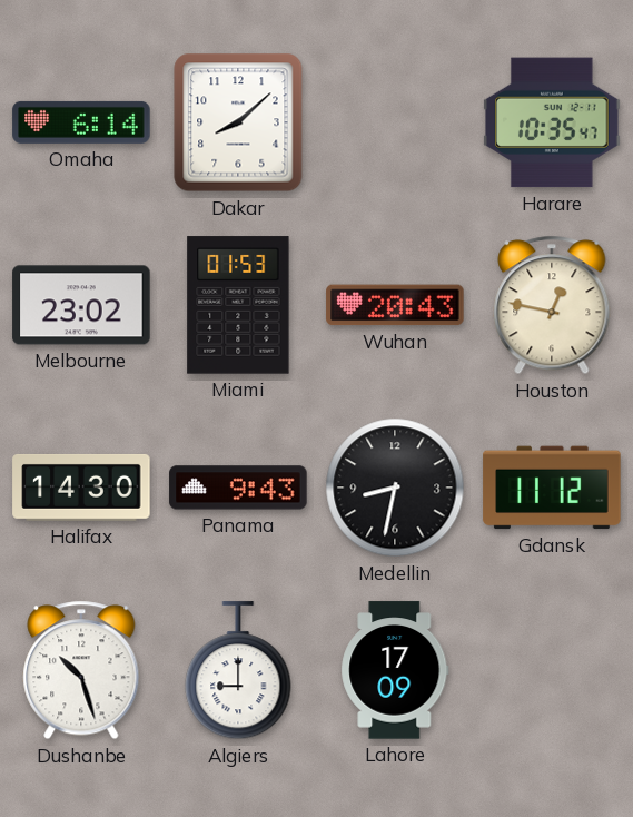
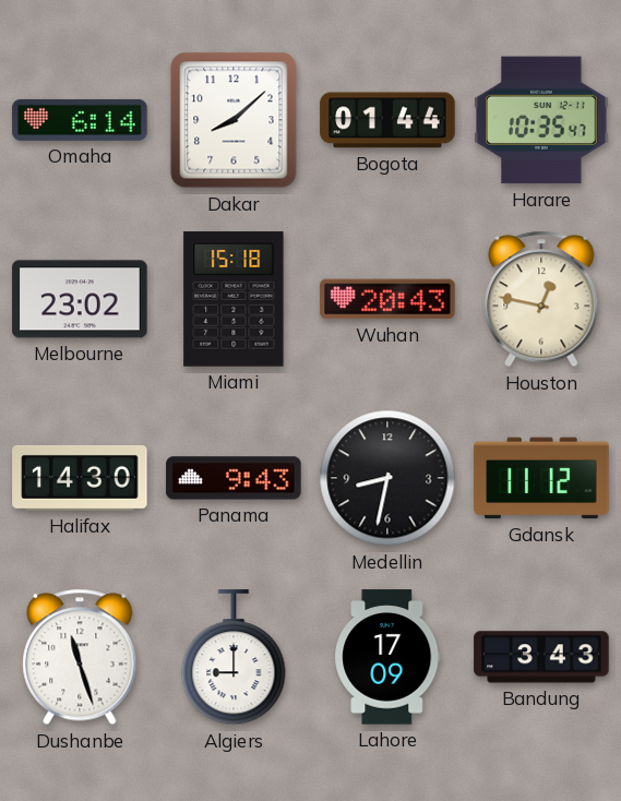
Bogota: none -> 01:44
Miami: 01:53 -> 15:18
Dushanbe: 10:27 -> 11:27
Bandung: none -> 3:43
